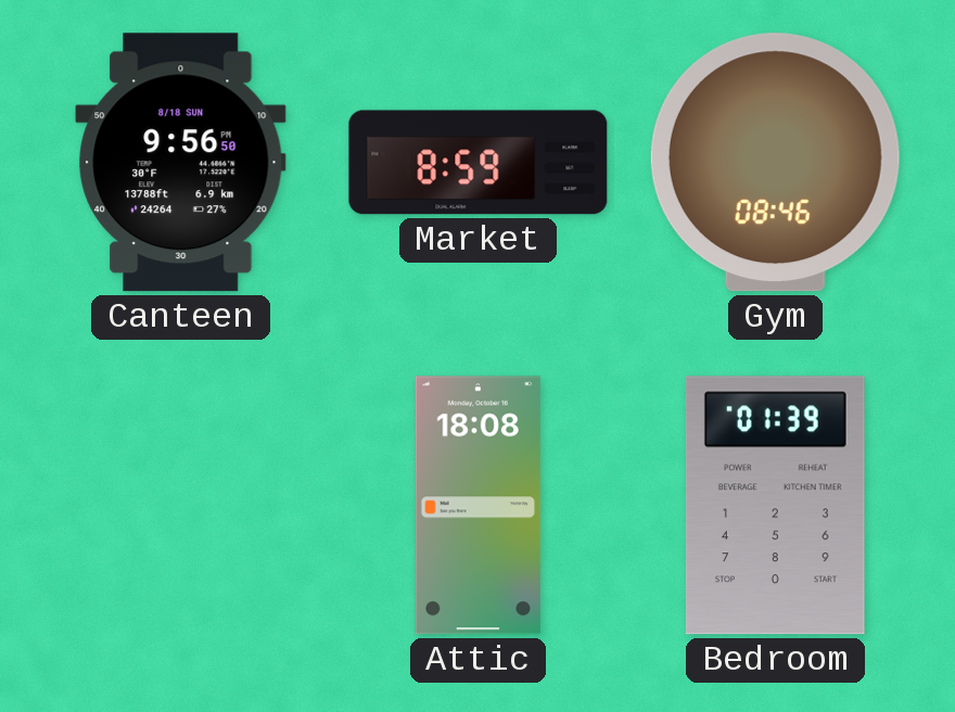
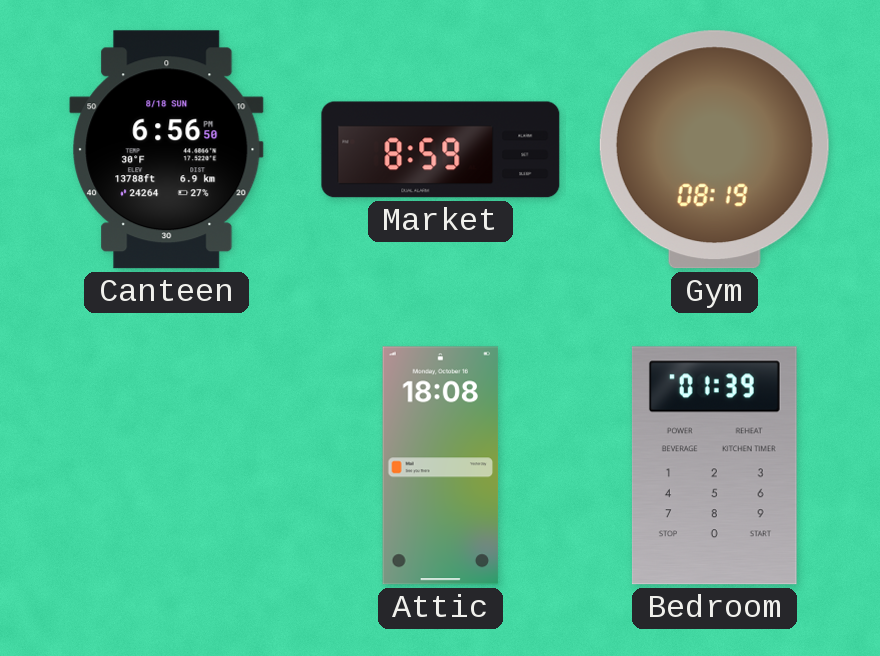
Canteen: 9:56 -> 6:56
Gym: 08:46 -> 08:19
